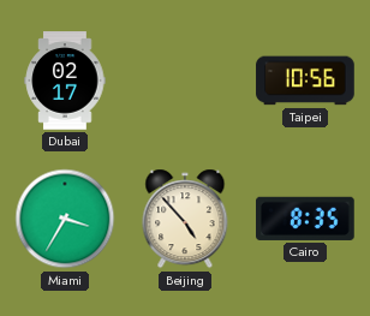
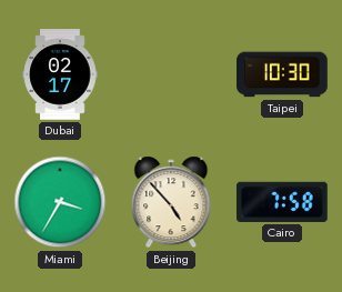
Taipei: 10:56 -> 10:30
Cairo: 8:35 -> 7:58
